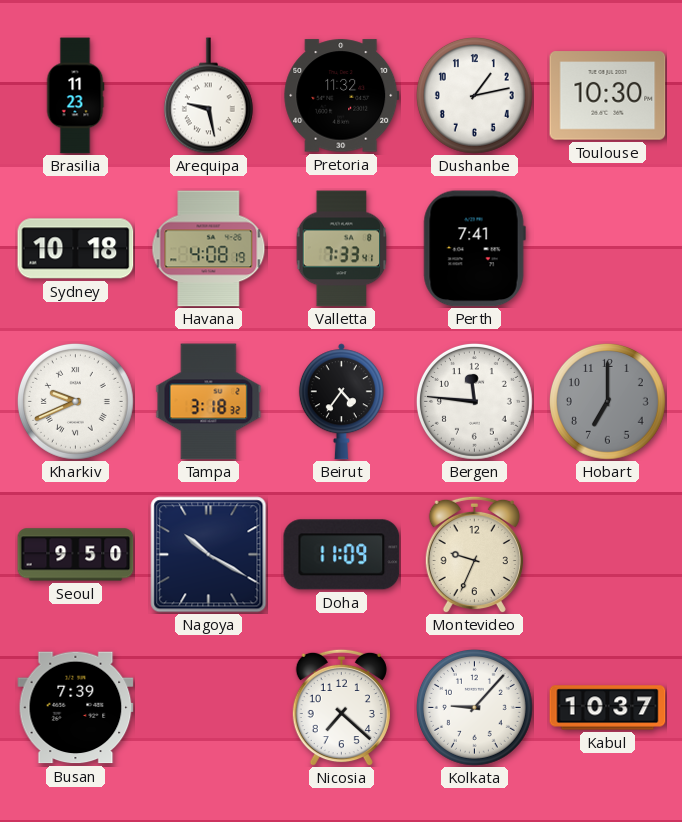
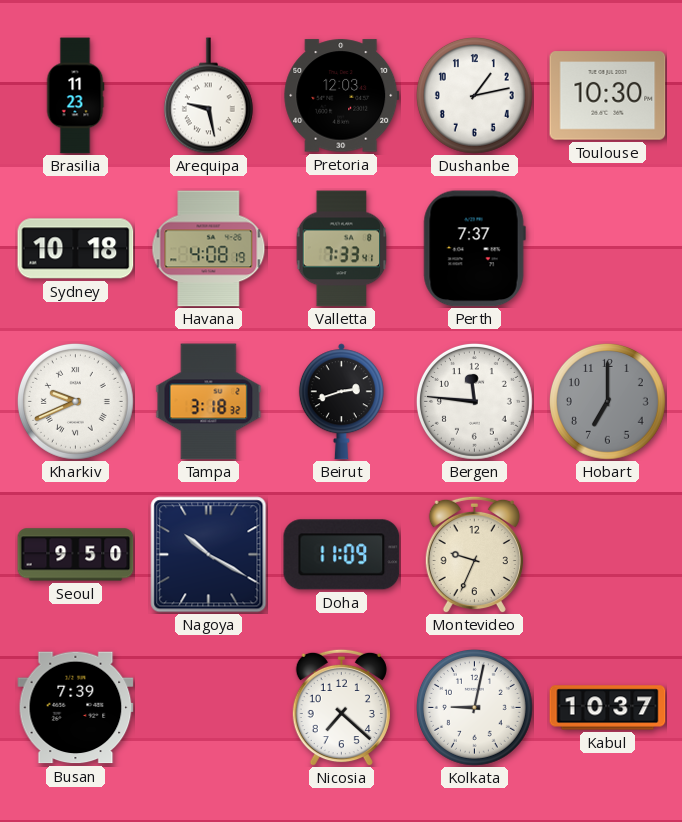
Pretoria: 11:32 -> 12:03
Perth: 7:41 -> 7:37
Beirut: 4:36 -> 2:42
Kolkata: 9:07 -> 9:02
